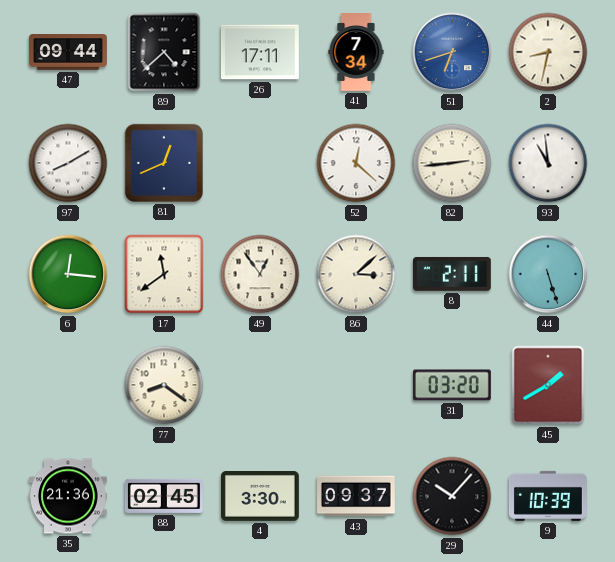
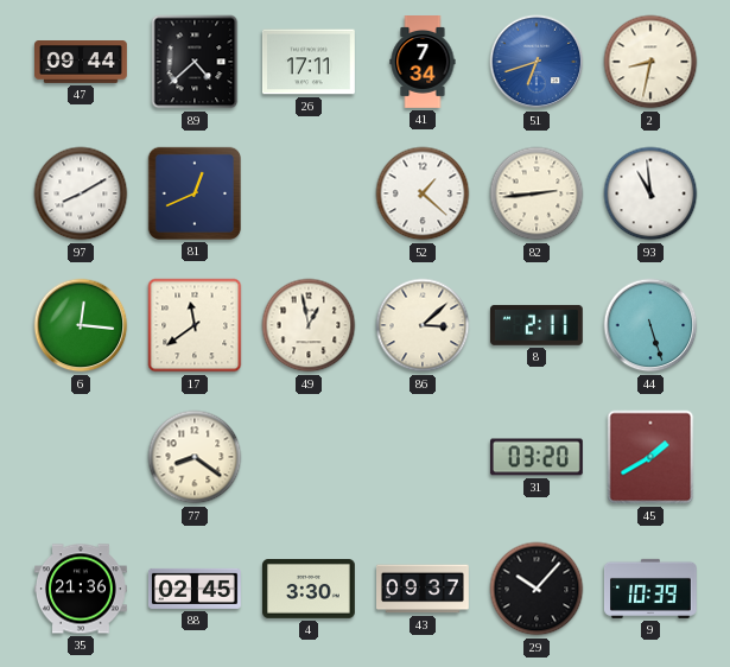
52: 12:22 -> 1:22
49: 12:54 -> 12:58
